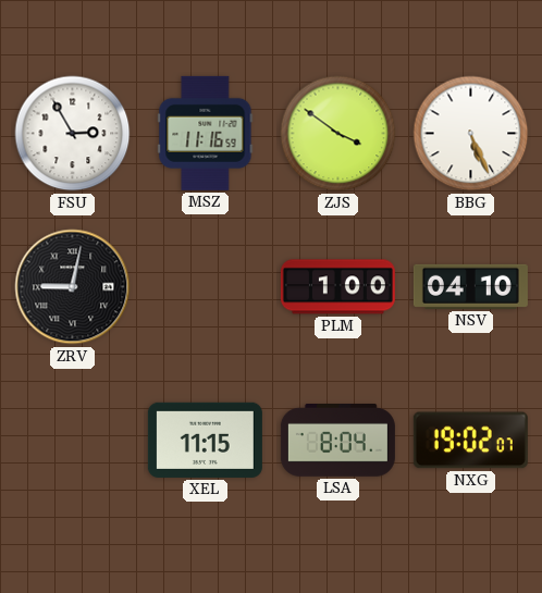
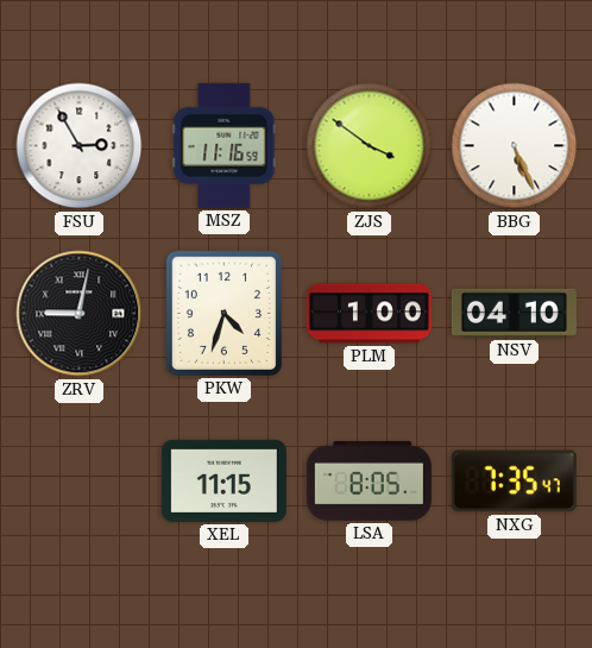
PKW: none -> 4:33
LSA: 8:04 -> 8:05
NXG: 19:02 -> 7:35
